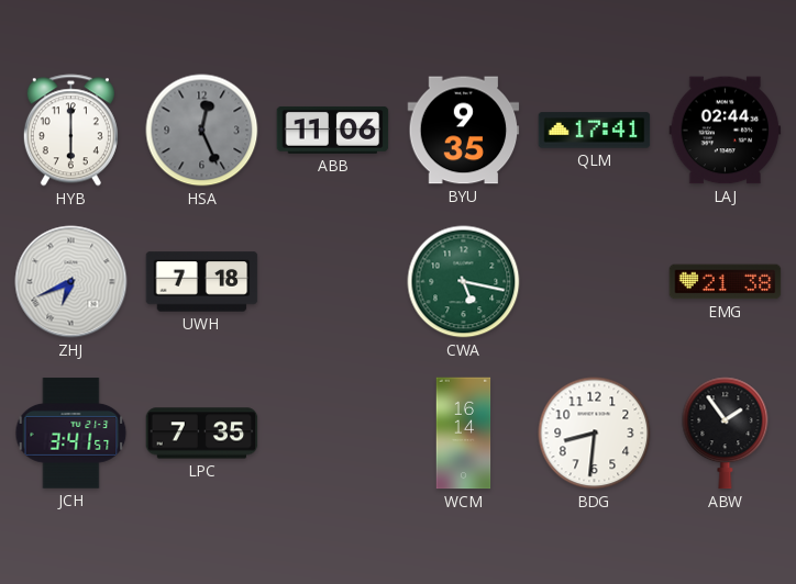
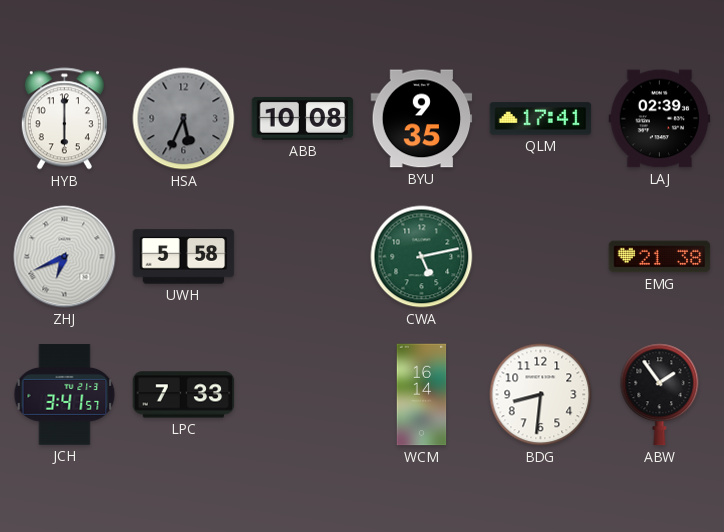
HSA: 12:26 -> 5:34
ABB: 11:06 -> 10:08
LAJ: 02:44 -> 02:39
UWH: 7:18 -> 5:58
CWA: 5:17 -> 5:13
LPC: 7:35 -> 7:33
